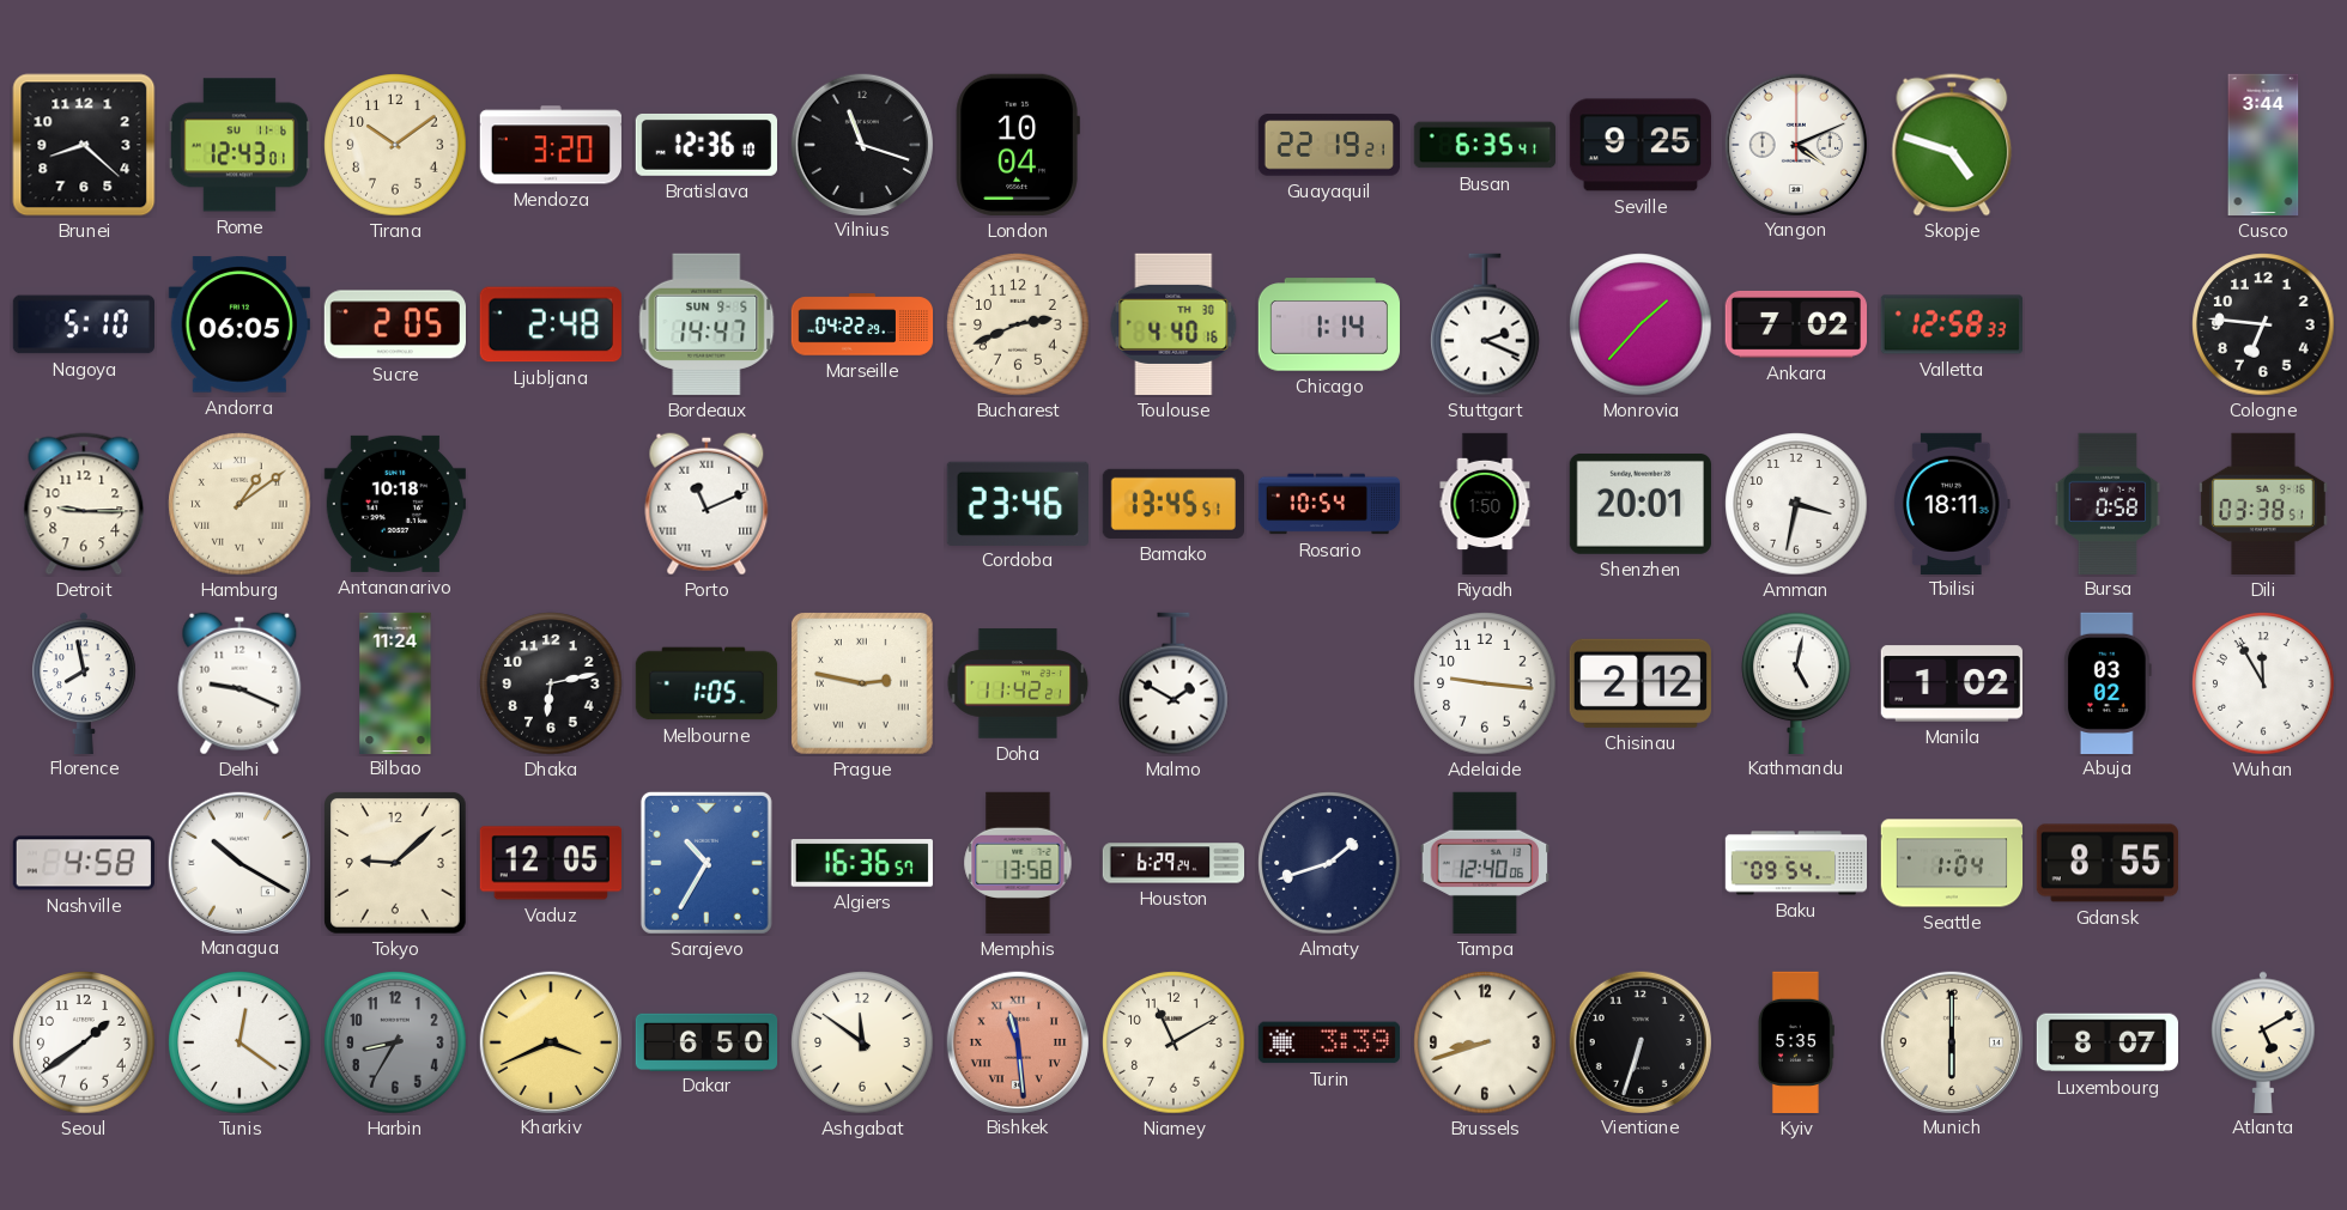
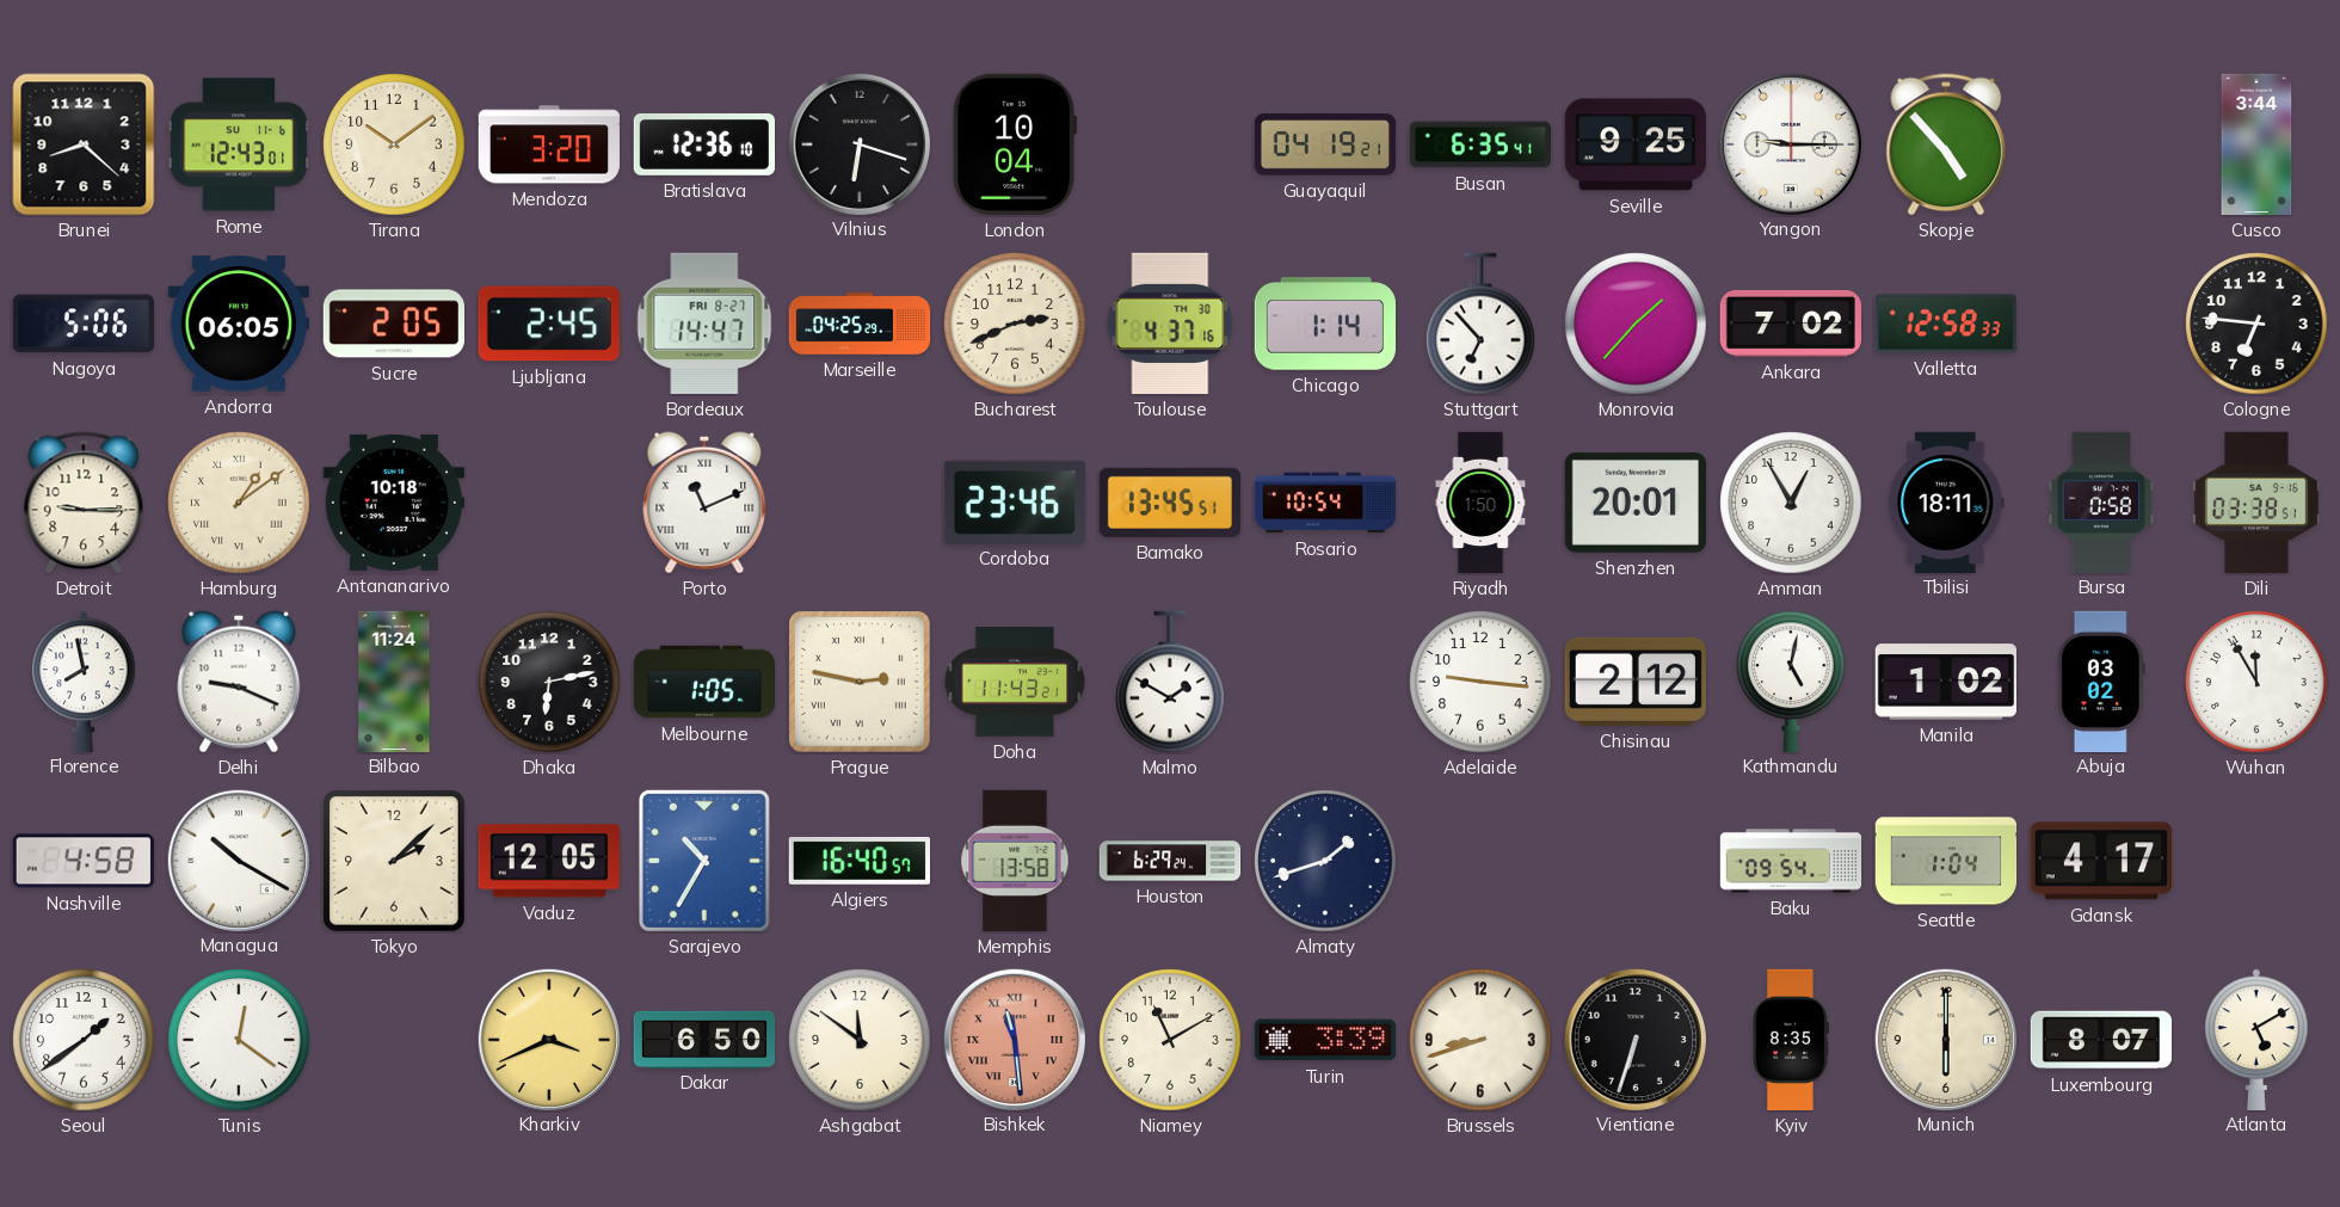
Vilnius: 11:18 -> 6:18
Guayaquil: 22:19 -> 04:19
Yangon: 4:11 -> 9:15
Skopje: 4:48 -> 4:53
Nagoya: 5:10 -> 5:06
Ljubljana: 2:48 -> 2:45
Bordeaux date: SUN 9-5 -> FRI 8-27
Marseille: 04:22 -> 04:25
Toulouse: 4:40 -> 4:37
Stuttgart: 2:19 -> 6:53
Amman: 3:32 -> 12:55
Doha: 11:42 -> 11:43
Tokyo: 9:08 -> 2:08
Algiers: 16:36 -> 16:40
Tampa: 12:40 -> none
Gdansk: 8:55 -> 4:17
Harbin: 8:35 -> none
Kyiv: 5:35 -> 8:35
